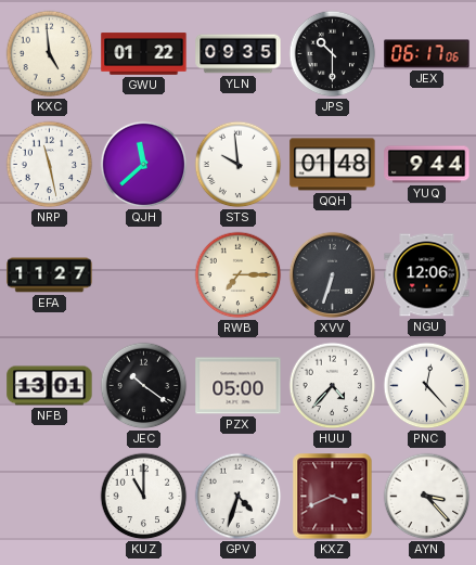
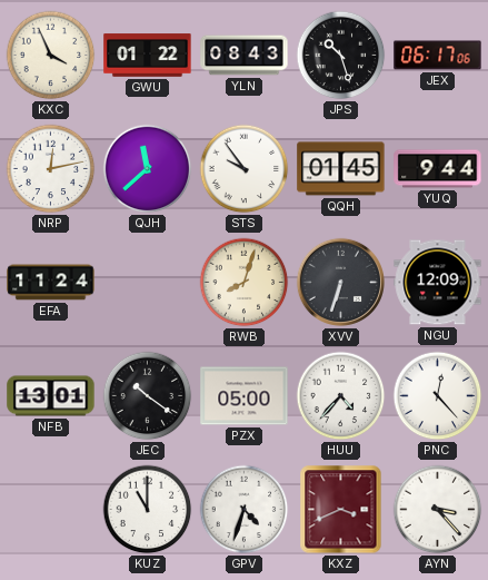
KXC: 4:59 -> 3:56
YLN: 09:35 -> 08:43
JPS: 10:30 -> 10:27
NRP: 11:28 -> 12:13
STS: 9:59 -> 9:54
QQH: 01:48 -> 01:45
EFA: 11:27 -> 11:24
RWB: 7:15 -> 8:03
NGU: 12:06 -> 12:09
